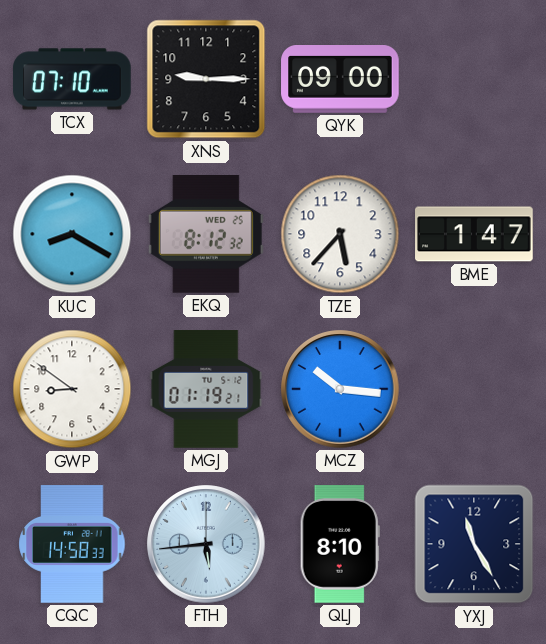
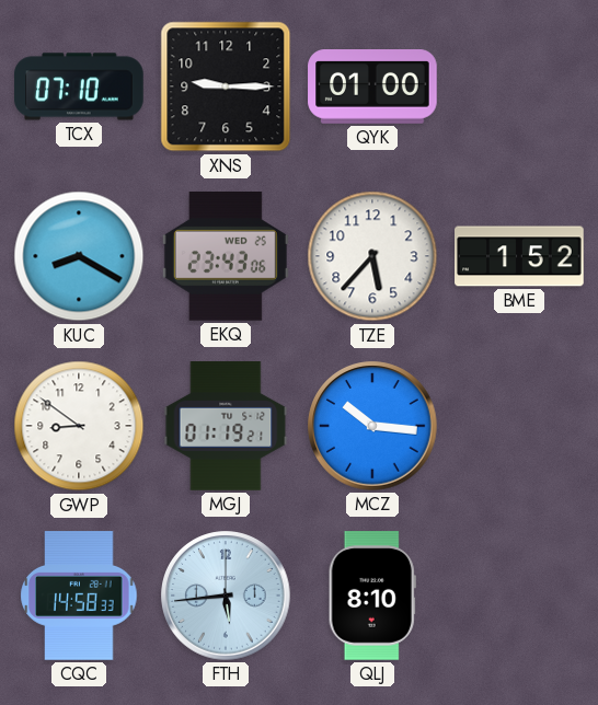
QYK: 09:00 -> 01:00
EKQ: 8:12 -> 23:43
BME: 1:47 -> 1:52
YXJ: 11:25 -> none
